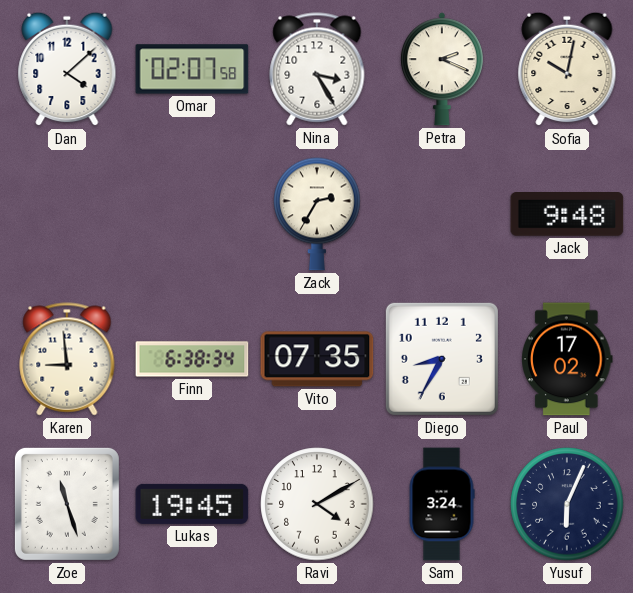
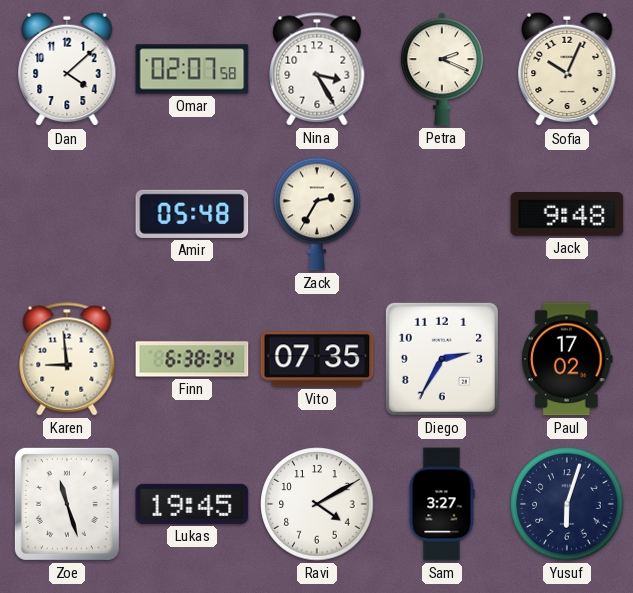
Sofia: 10:02 -> 10:04
Amir: none -> 05:48
Diego: 8:35 -> 2:35
Sam: 3:24 -> 3:27
Yusuf: 6:04 -> 6:03
